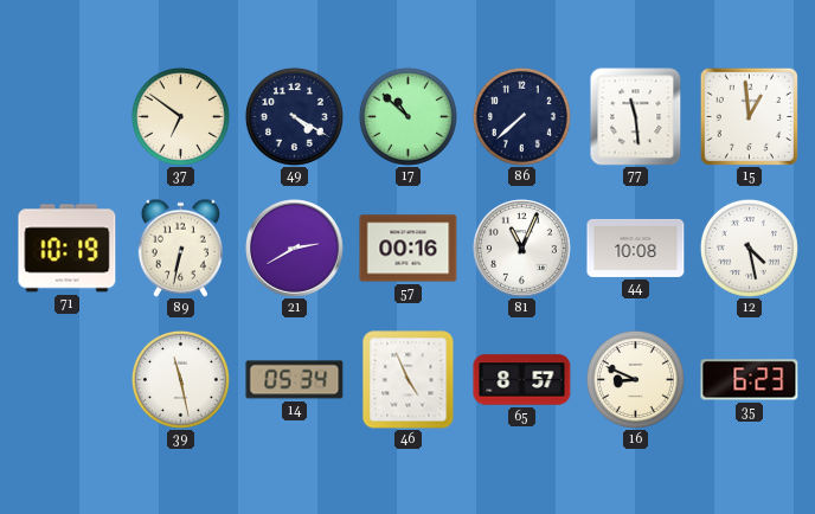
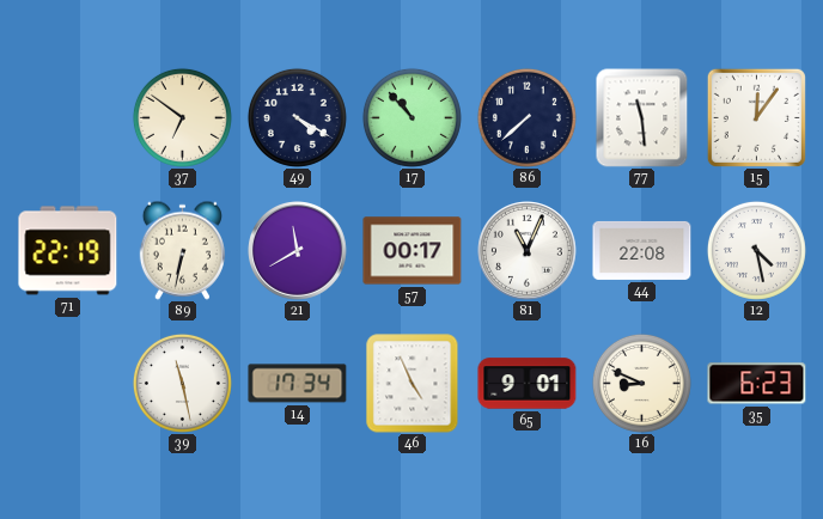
17: 10:52 -> 10:53
15: 12:59 -> 12:06
71: 10:19 -> 22:19
21: 2:40 -> 11:40
57: 00:16 -> 00:17
44: 10:08 -> 22:08
14: 05:34 -> 17:34
65: 8:57 -> 9:01
